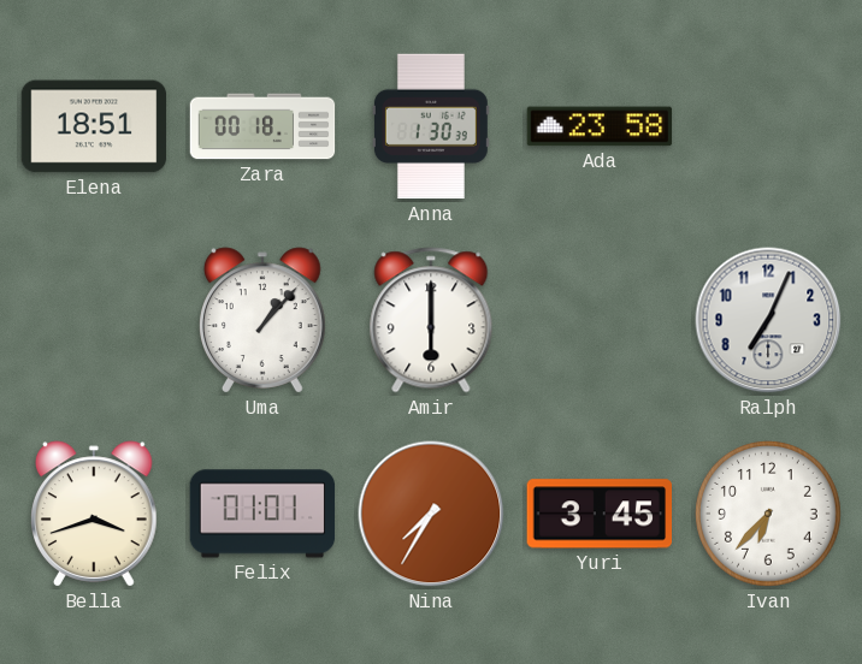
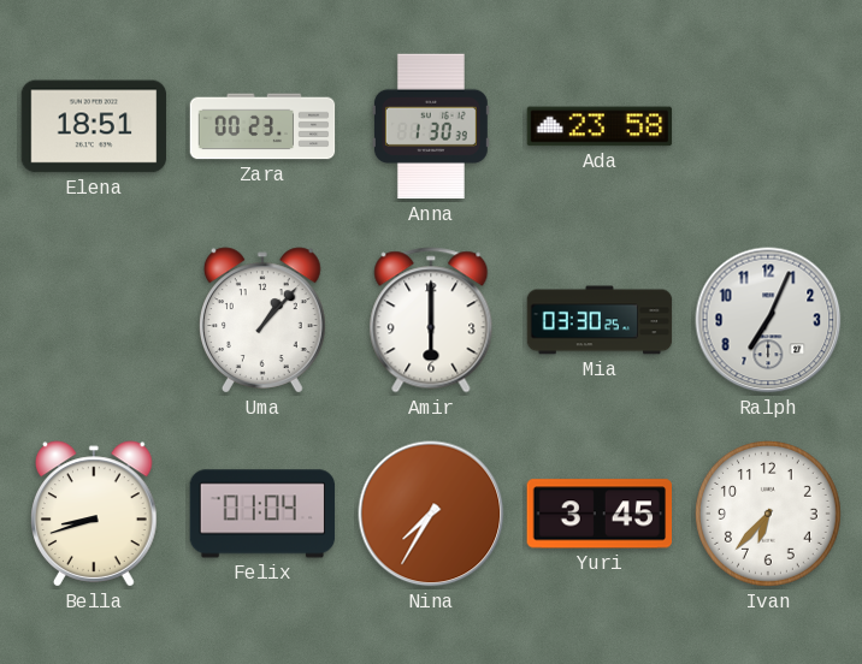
Zara: 00:18 -> 00:23
Mia: none -> 03:30
Bella: 3:42 -> 8:42
Felix: 01:01 -> 01:04
